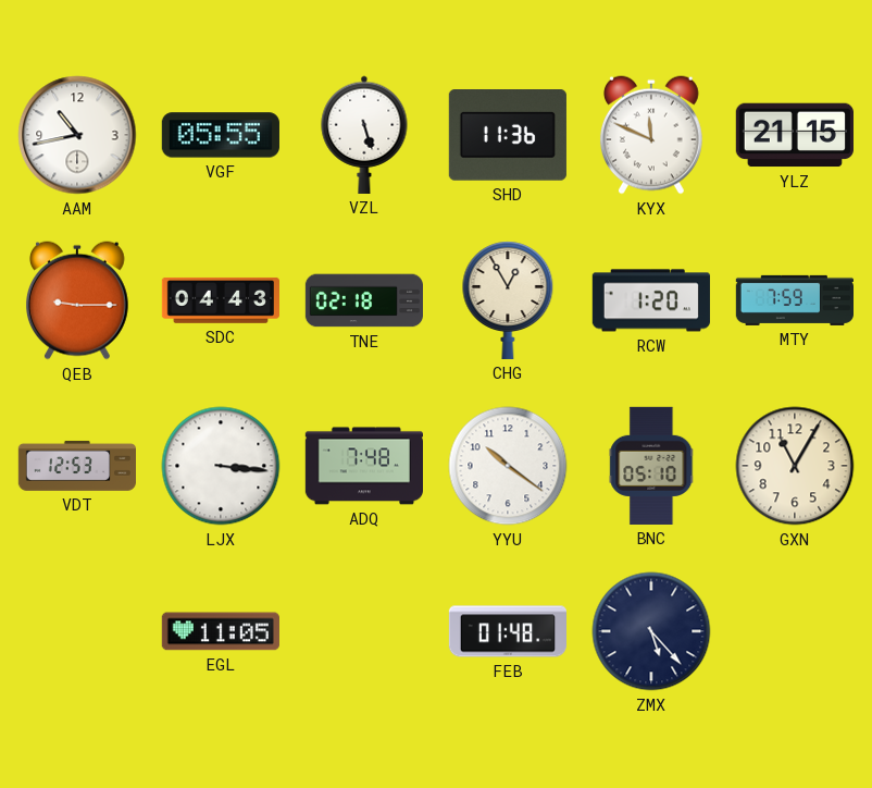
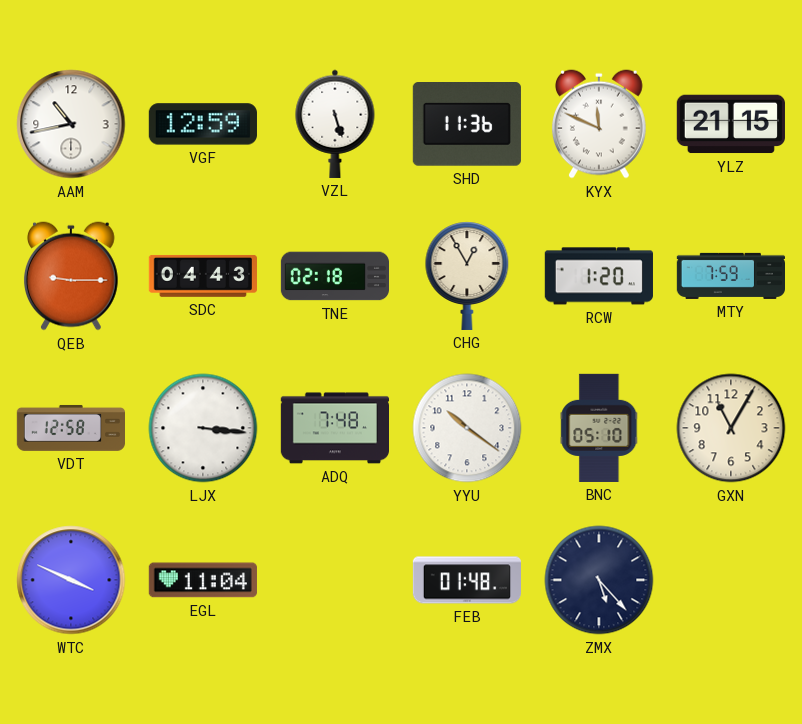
VGF: 05:55 -> 12:59
VDT: 12:53 -> 12:58
WTC: none -> 3:49
EGL: 11:05 -> 11:04
